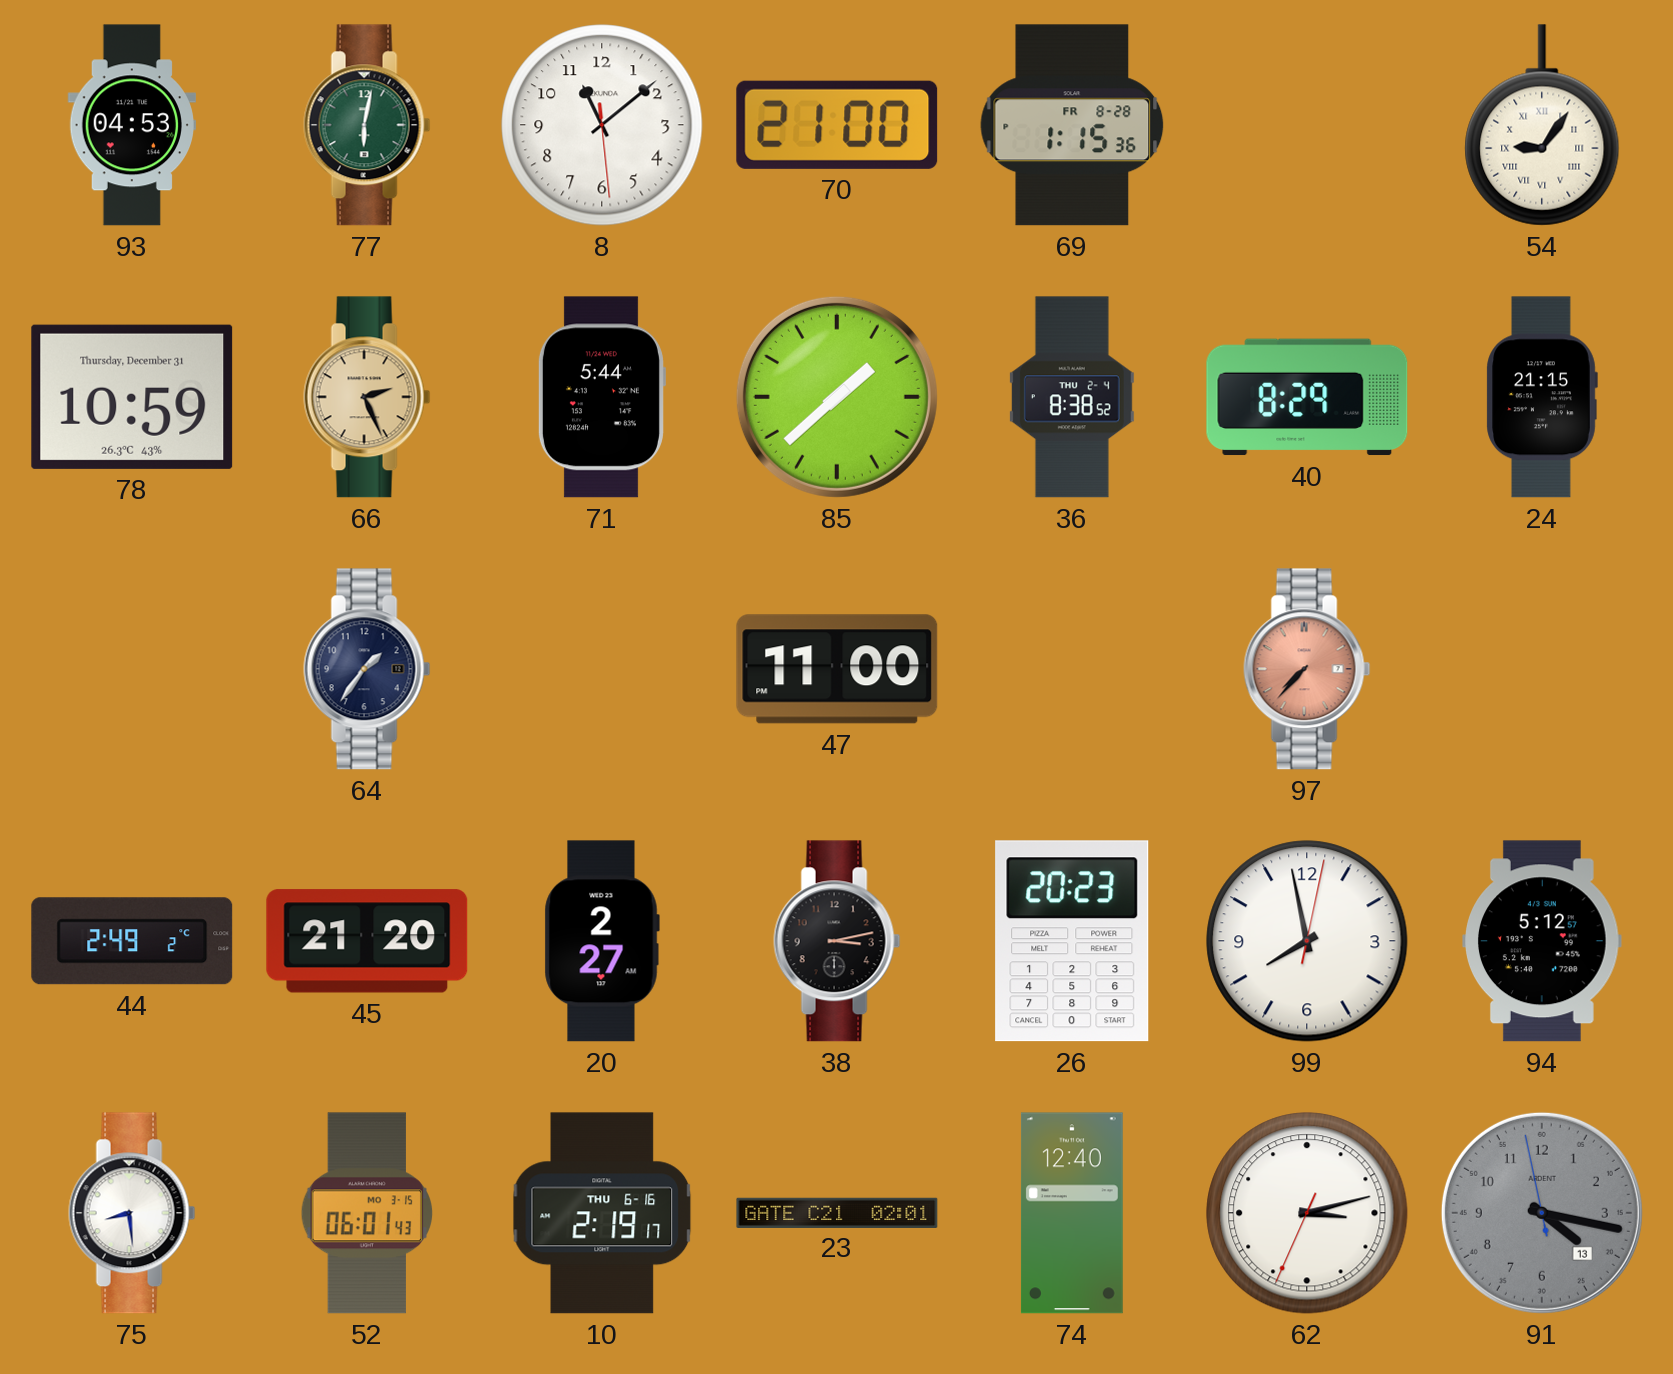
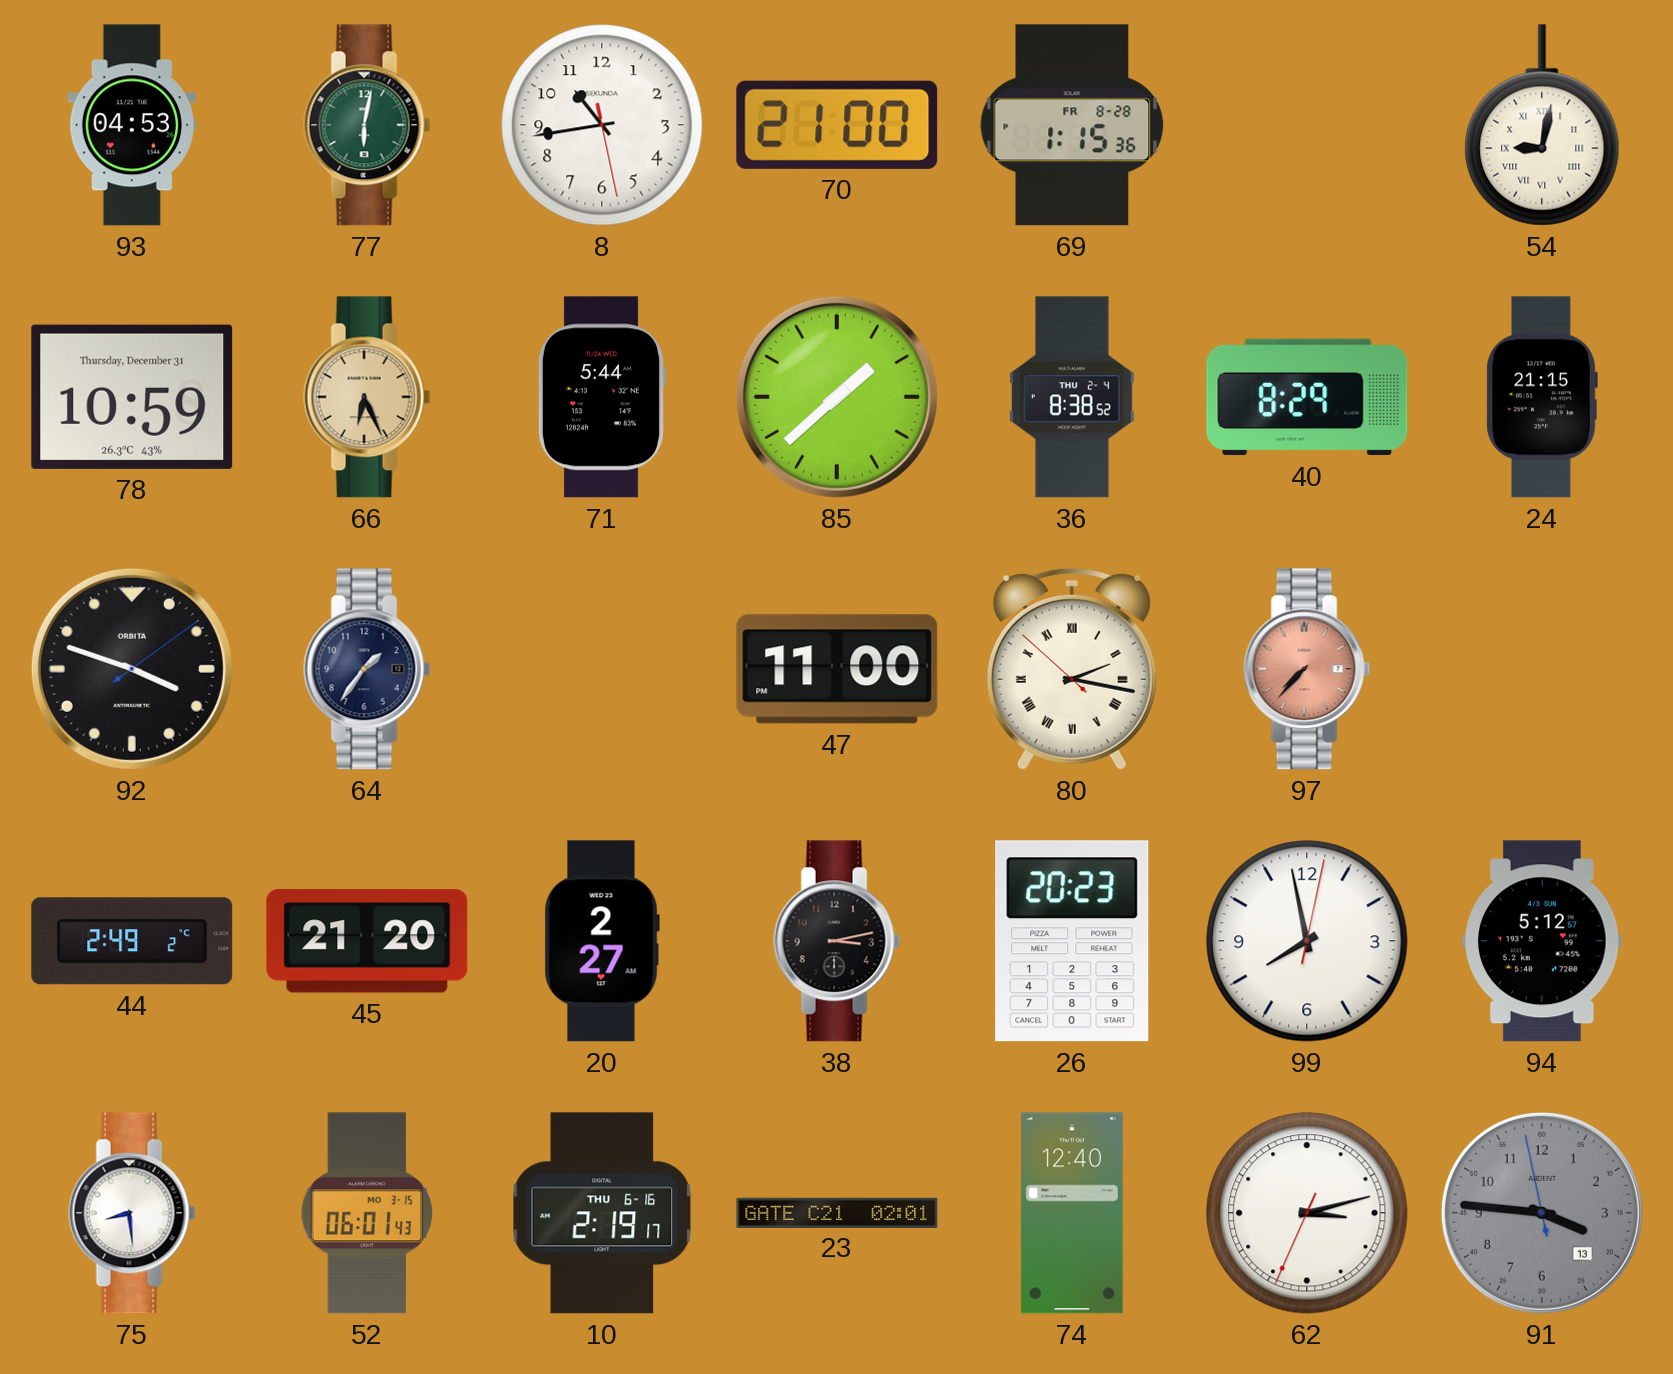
8: 11:08 -> 10:43
54: 9:06 -> 9:02
66: 2:26 -> 6:26
92: none -> 3:48
80: none -> 2:16
91: 4:16 -> 3:45
